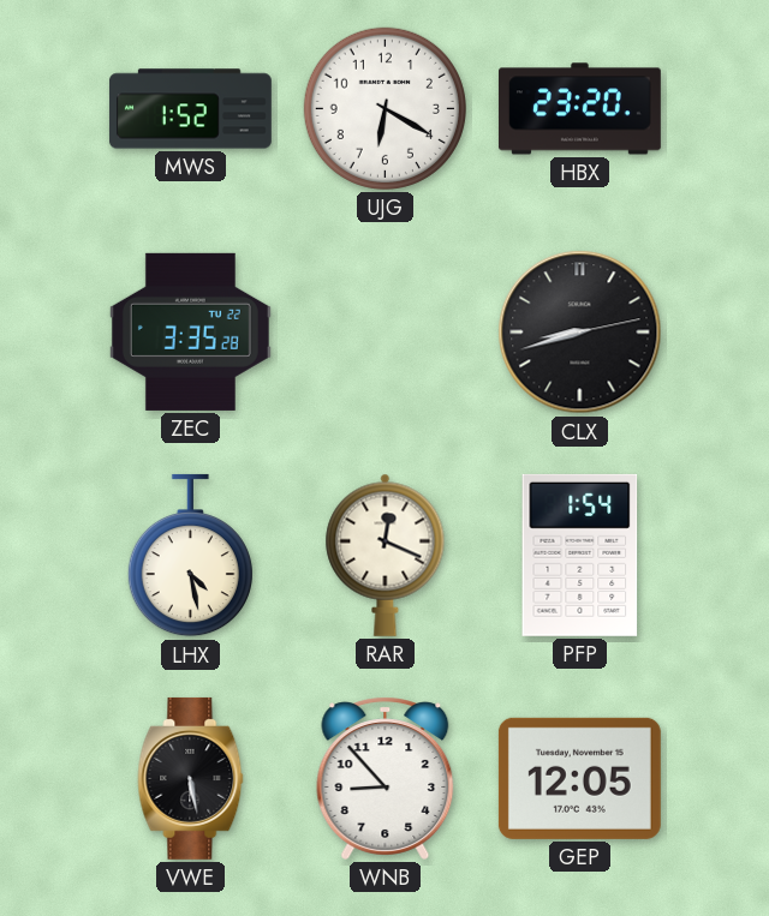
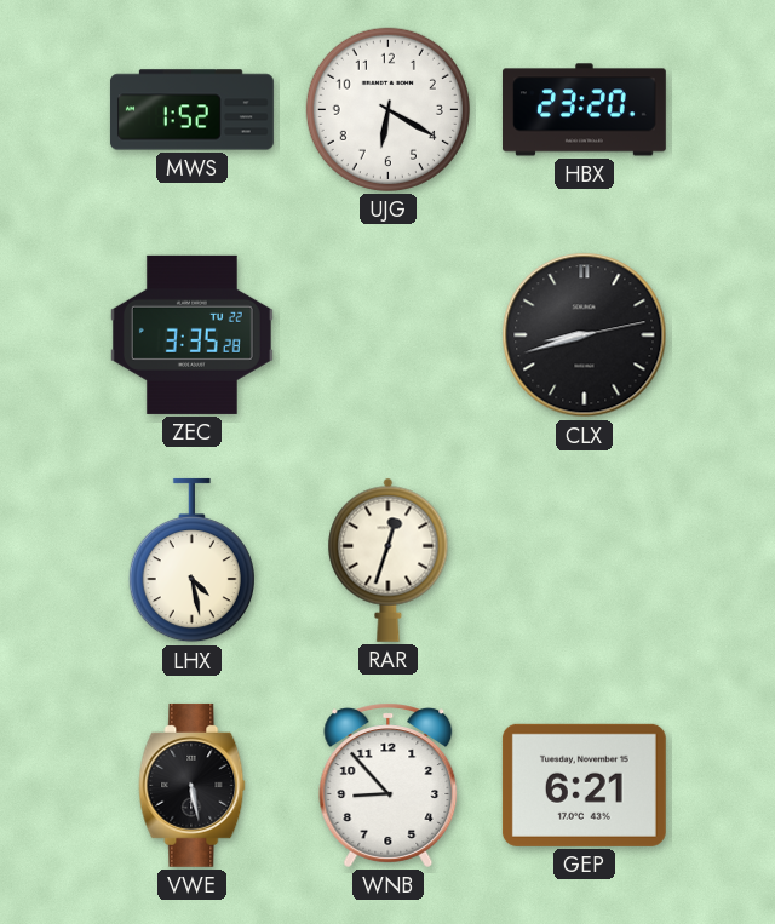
RAR: 12:19 -> 12:33
PFP: 1:54 -> none
GEP: 12:05 -> 6:21
